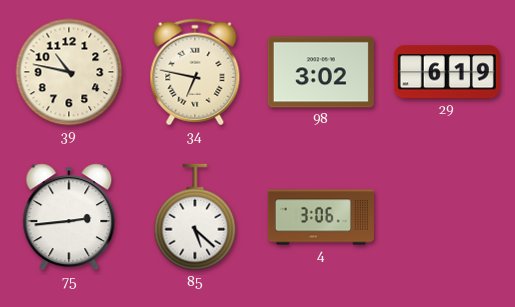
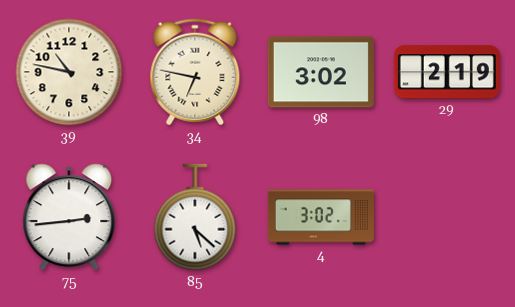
29: 6:19 -> 2:19
4: 3:06 -> 3:02
